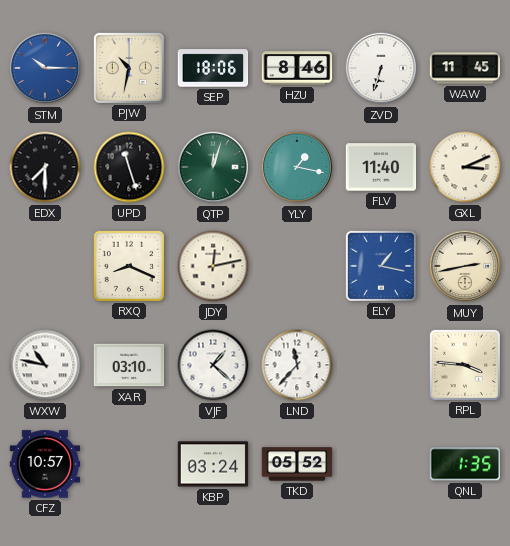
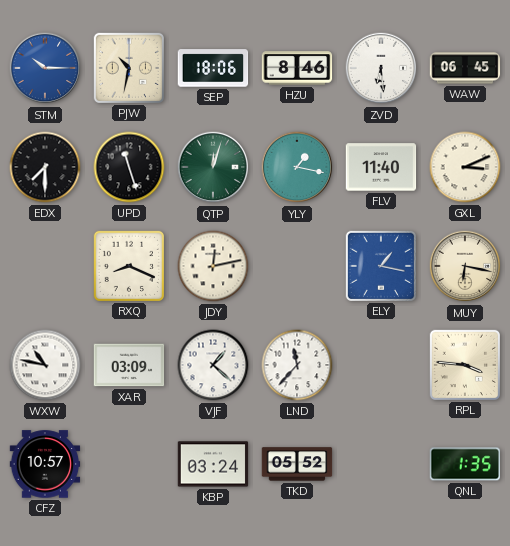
ZVD: 6:33 -> 6:29
WAW: 11:45 -> 06:45
MUY: 2:43 -> 6:17
XAR: 03:10 -> 03:09
